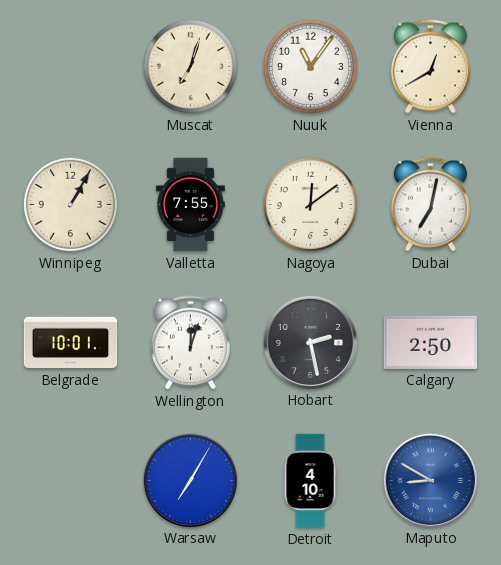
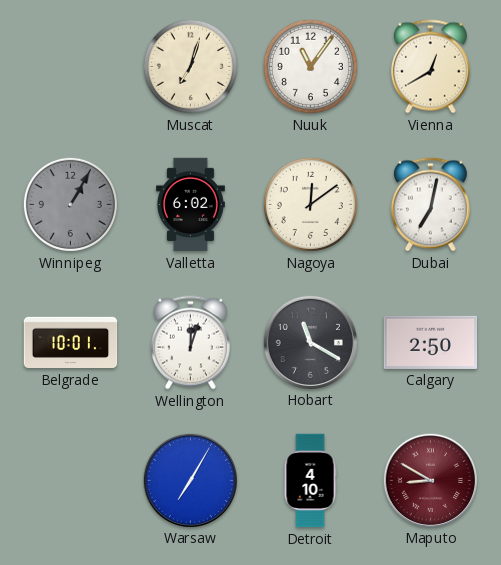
Winnipeg dial: cream -> grey
Valletta: 7:55 -> 6:02
Hobart: 2:28 -> 11:20
Maputo dial: blue -> burgundy
